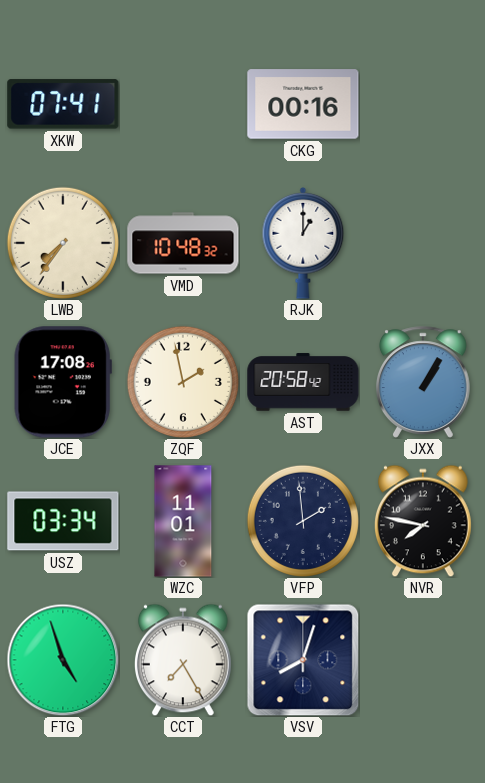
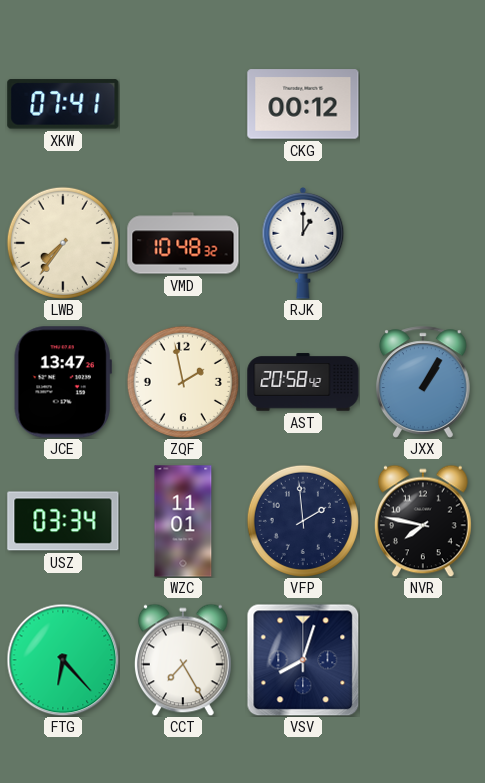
CKG: 00:16 -> 00:12
JCE: 17:08 -> 13:47
FTG: 4:57 -> 6:23
